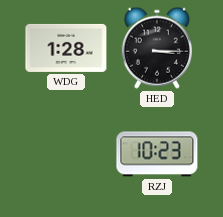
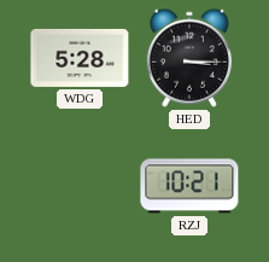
WDG: 1:28 -> 5:28
RZJ: 10:23 -> 10:21
